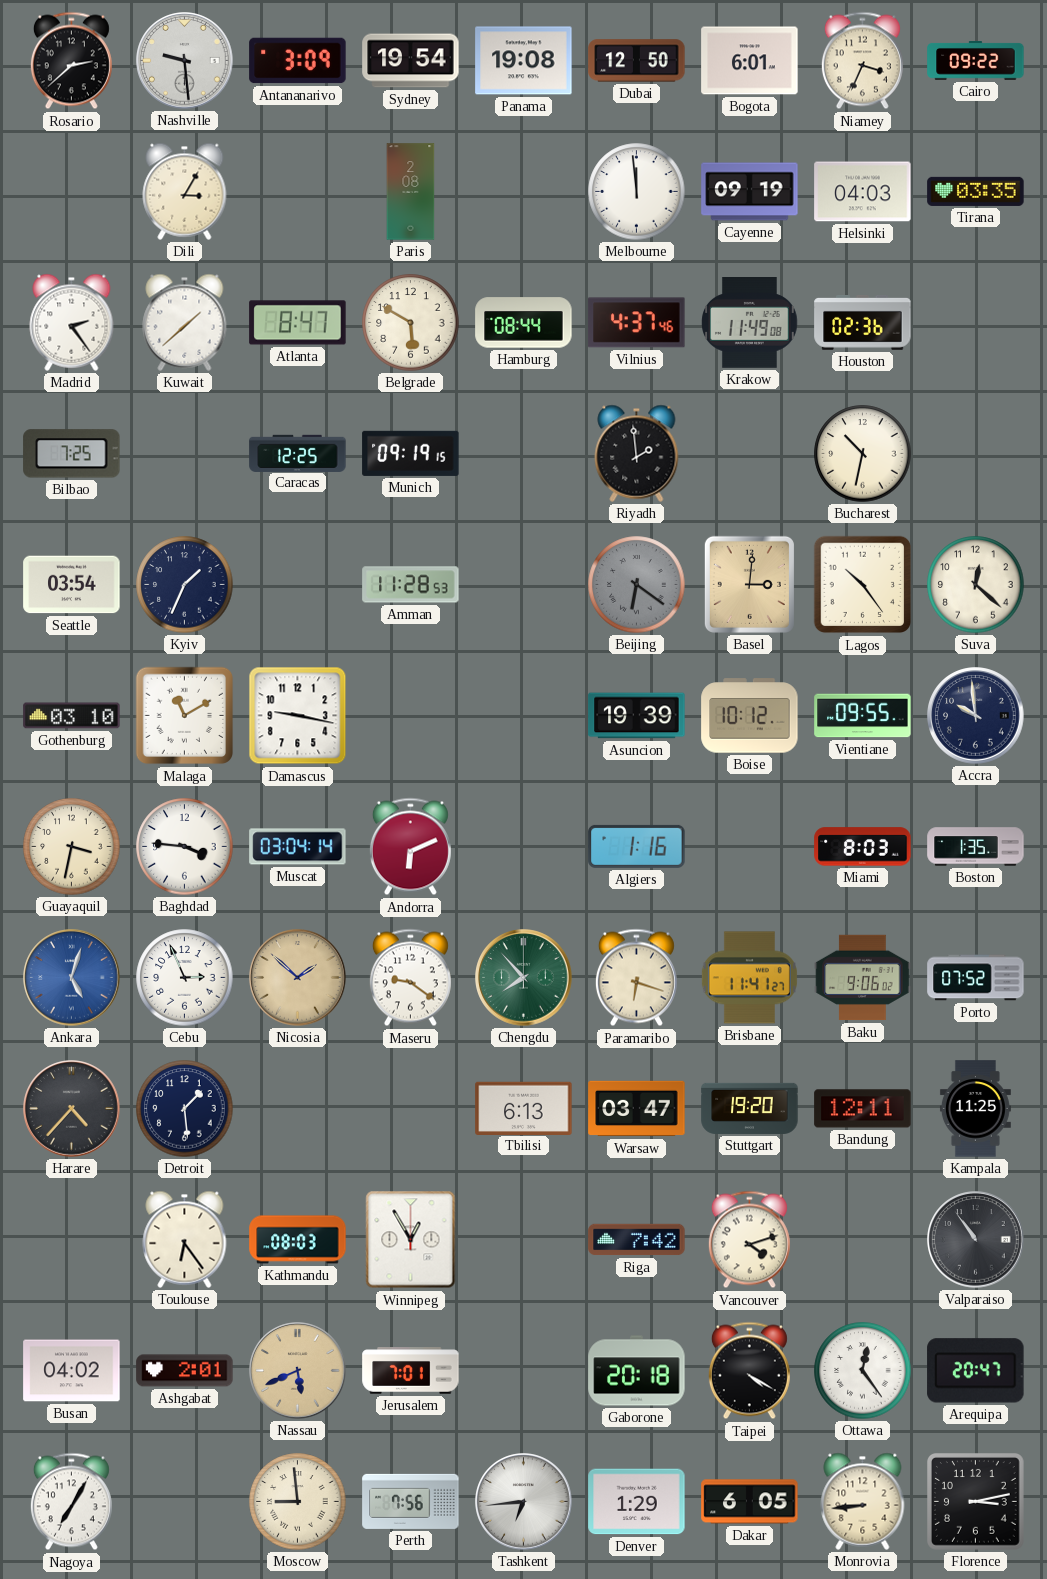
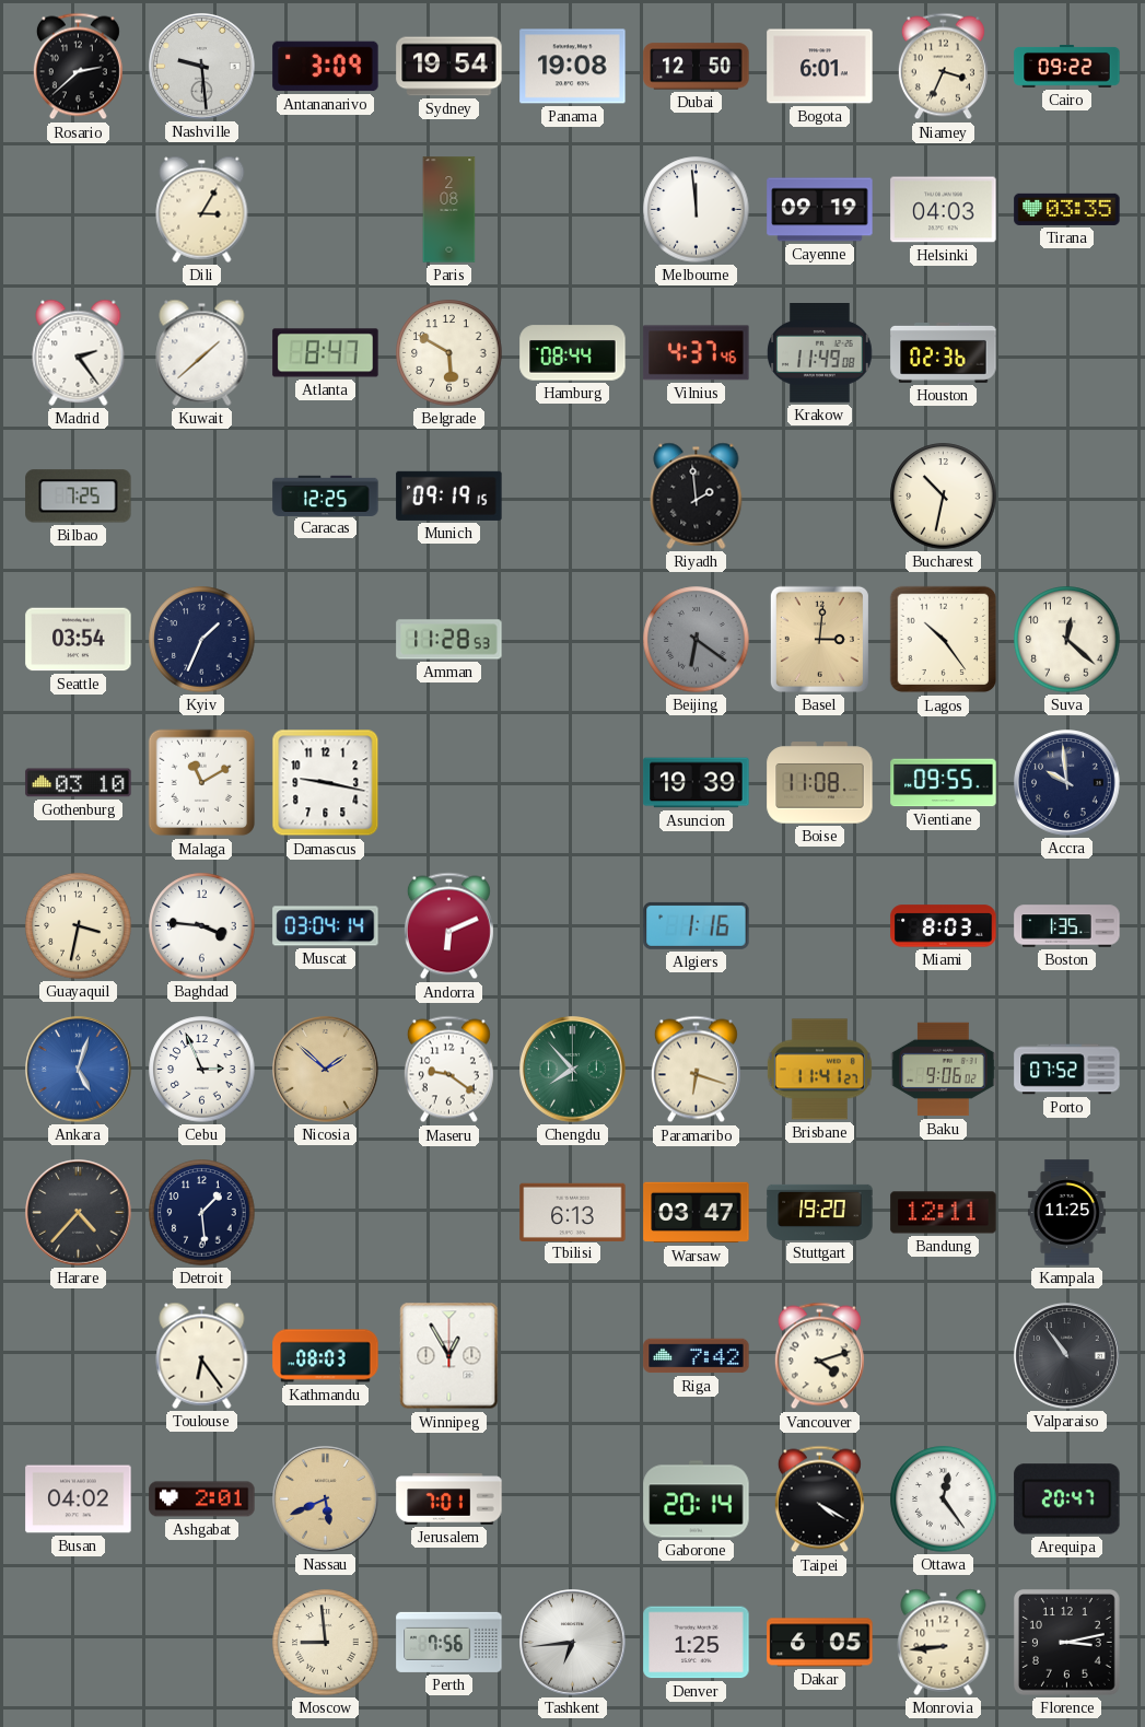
Boise: 10:12 -> 11:08
Gaborone: 20:18 -> 20:14
Nagoya: 7:05 -> none
Denver: 1:29 -> 1:25
